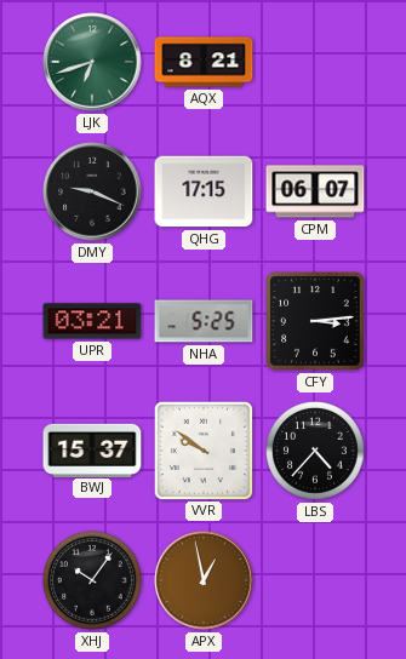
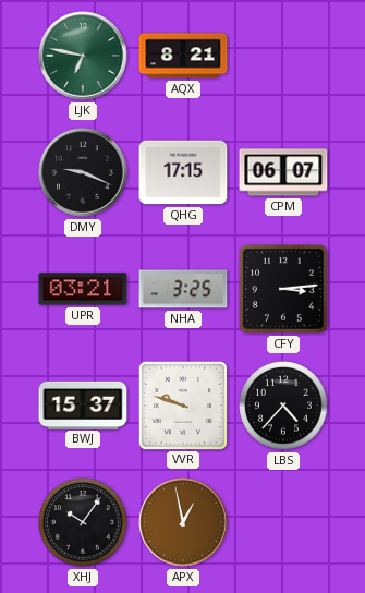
LJK: 6:42 -> 6:47
NHA: 5:25 -> 3:25
VVR: 9:51 -> 9:48
